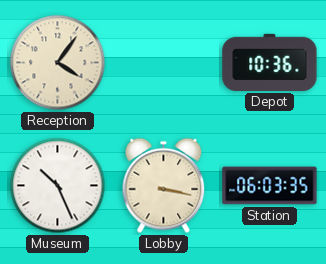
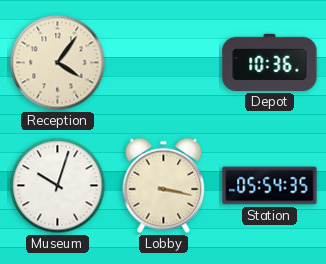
Museum: 10:26 -> 10:03
Station: 06:03 -> 05:54
